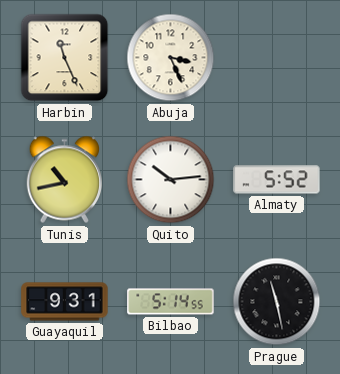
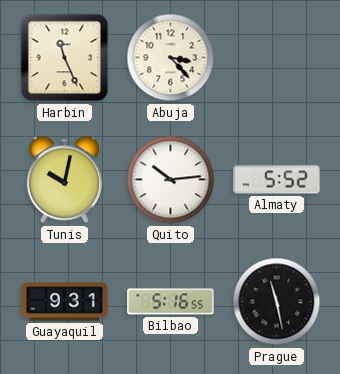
Abuja: 3:26 -> 3:23
Tunis: 10:43 -> 10:02
Bilbao: 5:14 -> 5:16
